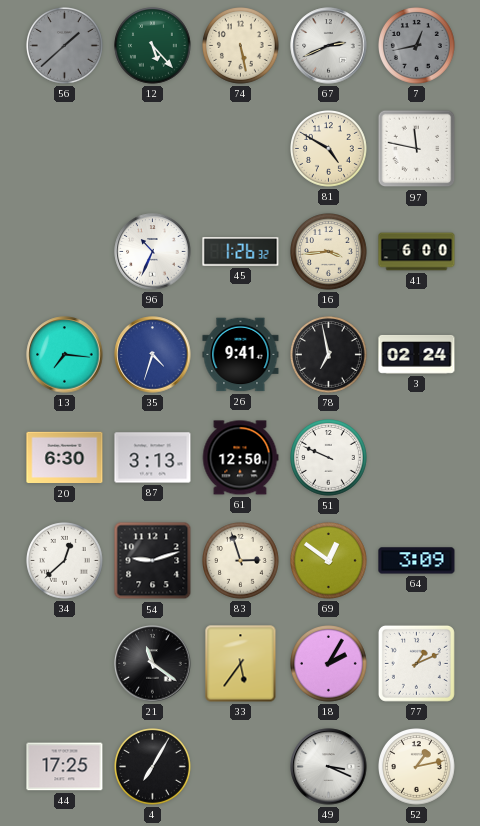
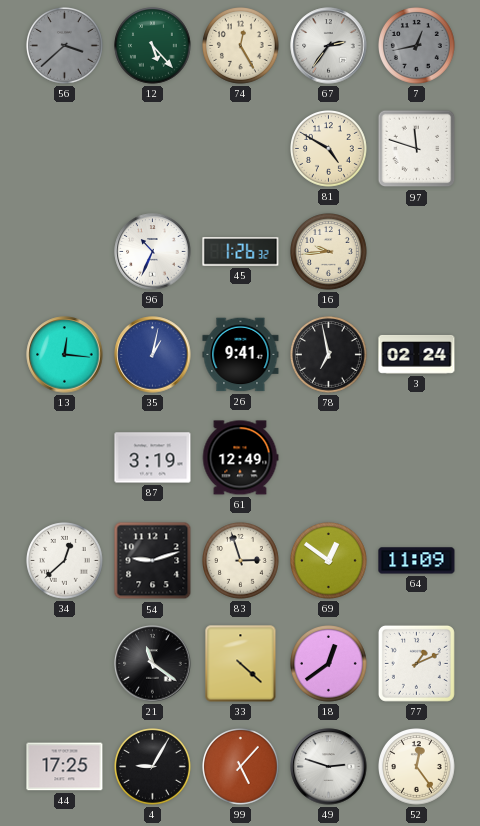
56: 1:38 -> 3:38
74: 5:28 -> 12:25
67: 2:41 -> 2:36
97: 11:47 -> 11:48
16: 3:44 -> 9:44
41: 6:00 -> none
13: 7:16 -> 12:16
35: 4:33 -> 1:02
20: 6:30 -> none
87: 3:13 -> 3:19
61: 12:50 -> 12:49
51: 9:49 -> none
64: 3:09 -> 11:09
33: 5:36 -> 4:22
18: 2:05 -> 12:39
4: 7:05 -> 9:05
99: none -> 5:07
49: 3:19 -> 2:48
52: 1:13 -> 12:24
